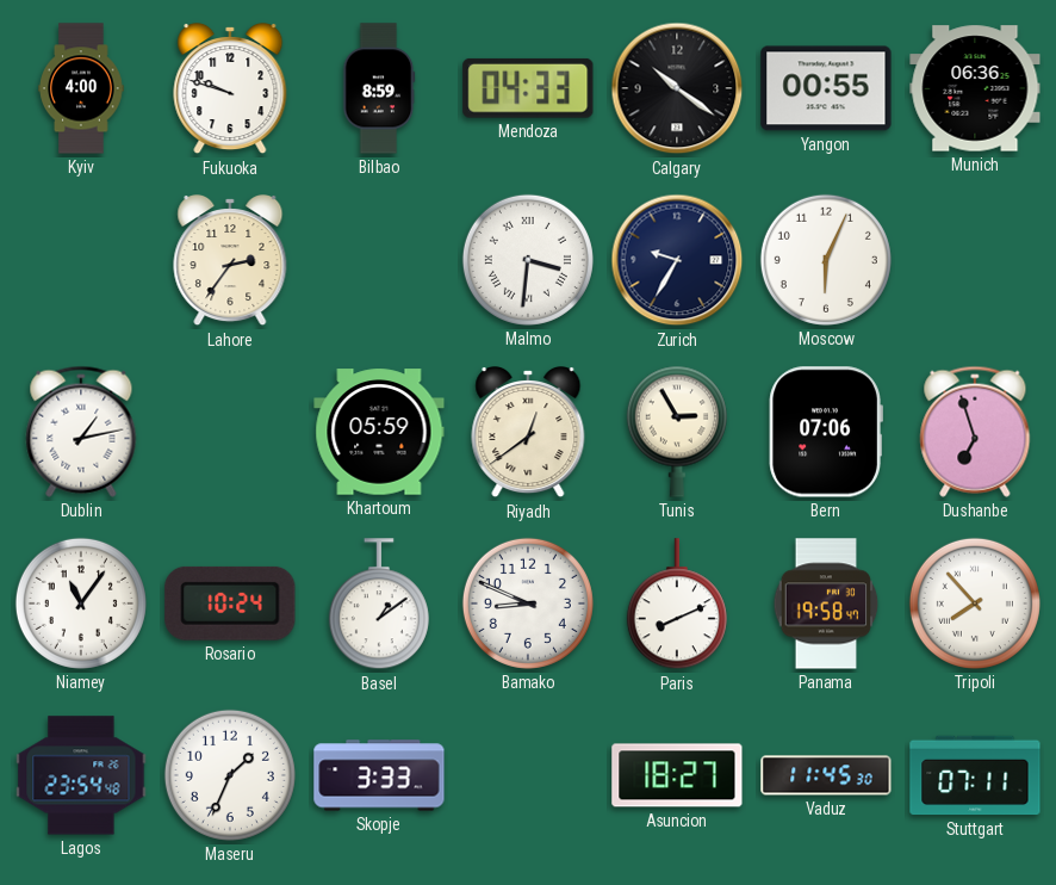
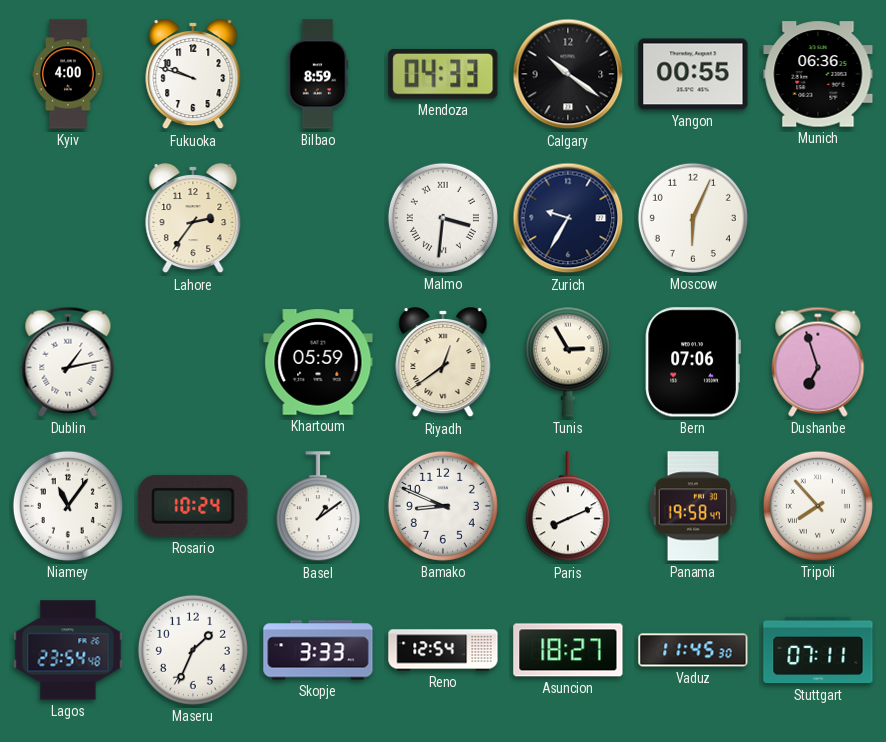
Reno: none -> 12:54
